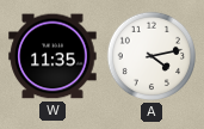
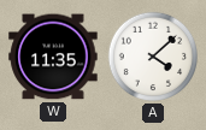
A: 4:13 -> 4:08
